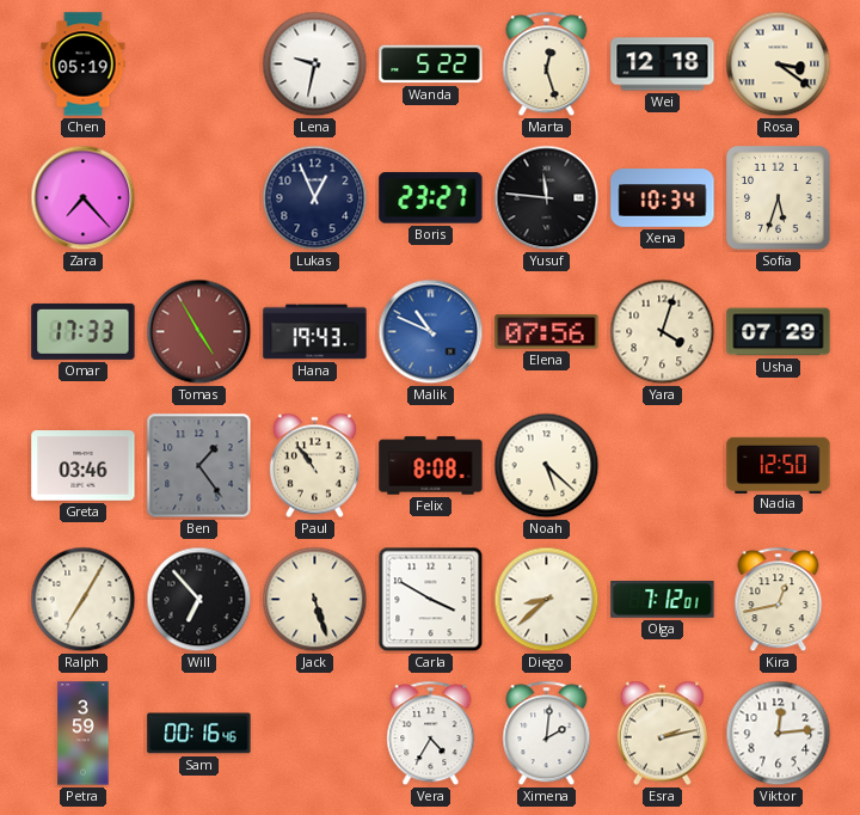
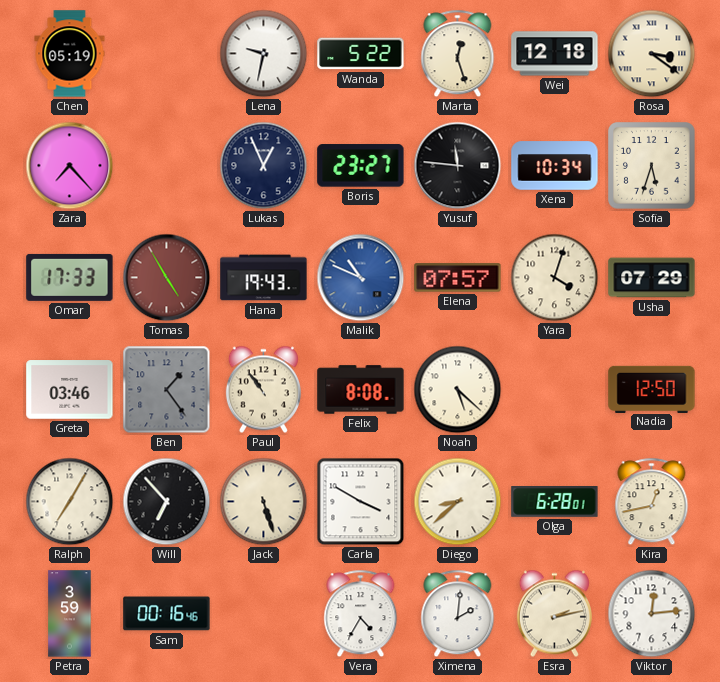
Elena: 07:56 -> 07:57
Olga: 7:12 -> 6:28
